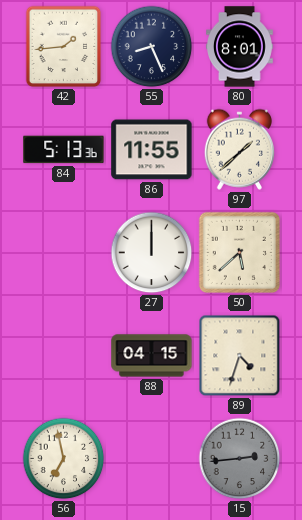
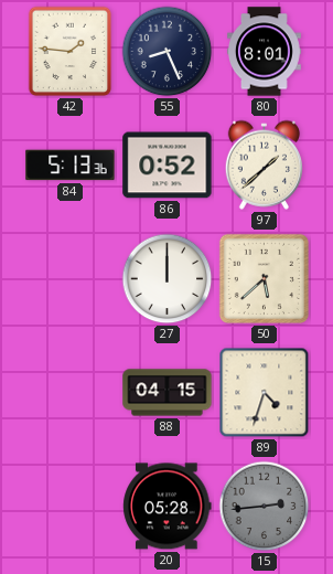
42: 1:44 -> 1:46
86: 11:55 -> 0:52
56: 6:58 -> none
20: none -> 05:28
